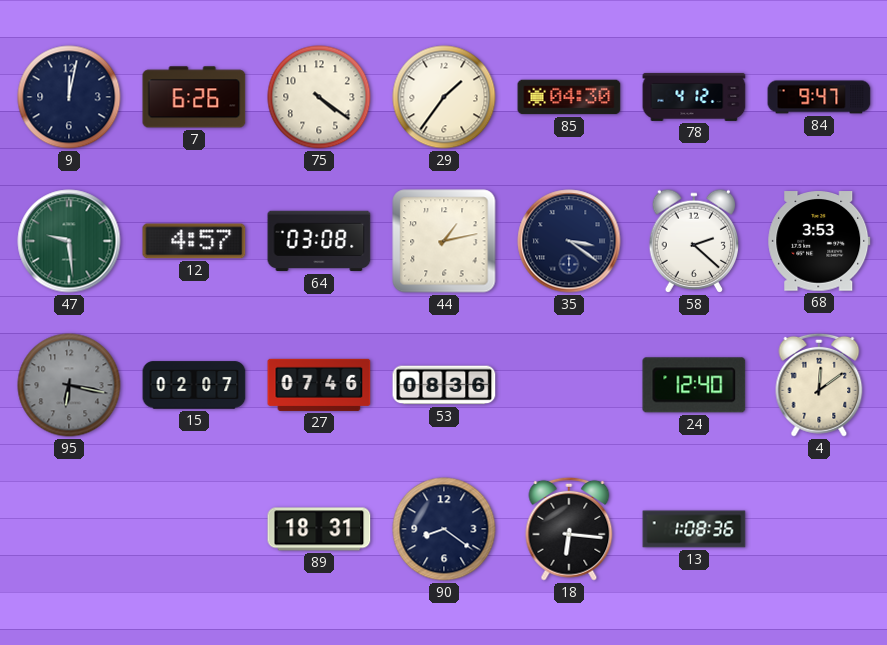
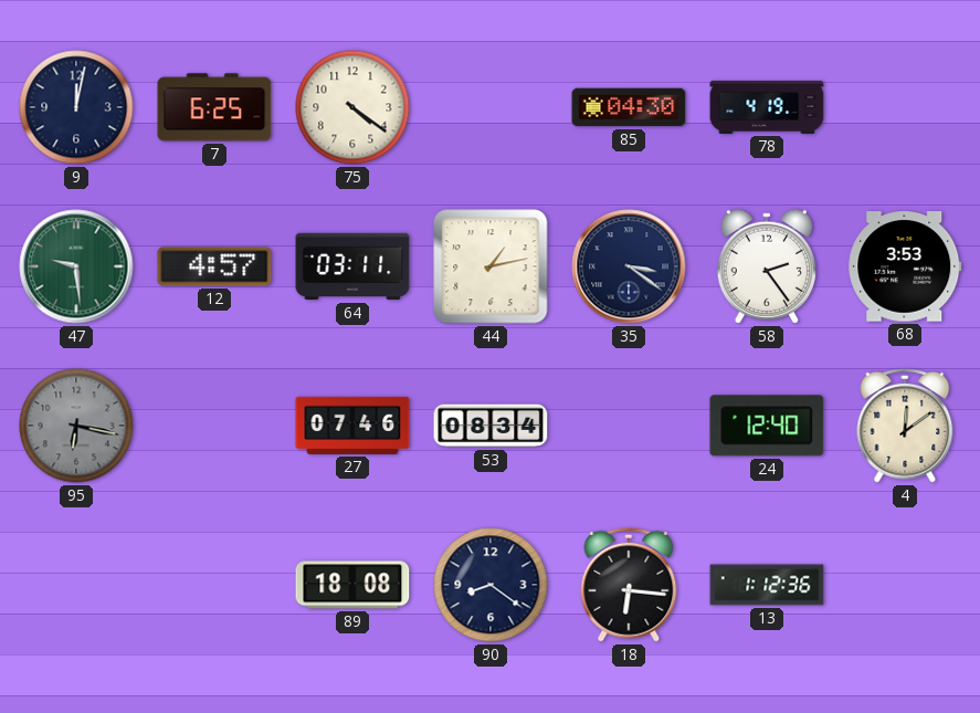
7: 6:26 -> 6:25
29: 1:36 -> none
78: 4:12 -> 4:19
84: 9:47 -> none
64: 03:08 -> 03:11
58: 2:22 -> 2:24
15: 02:07 -> none
53: 08:36 -> 08:34
89: 18:31 -> 18:08
13: 1:08 -> 1:12
